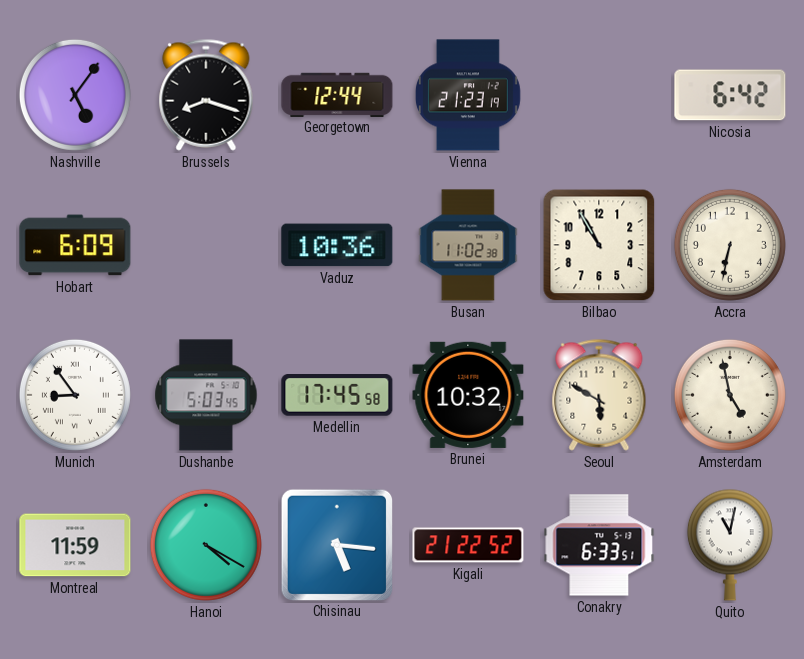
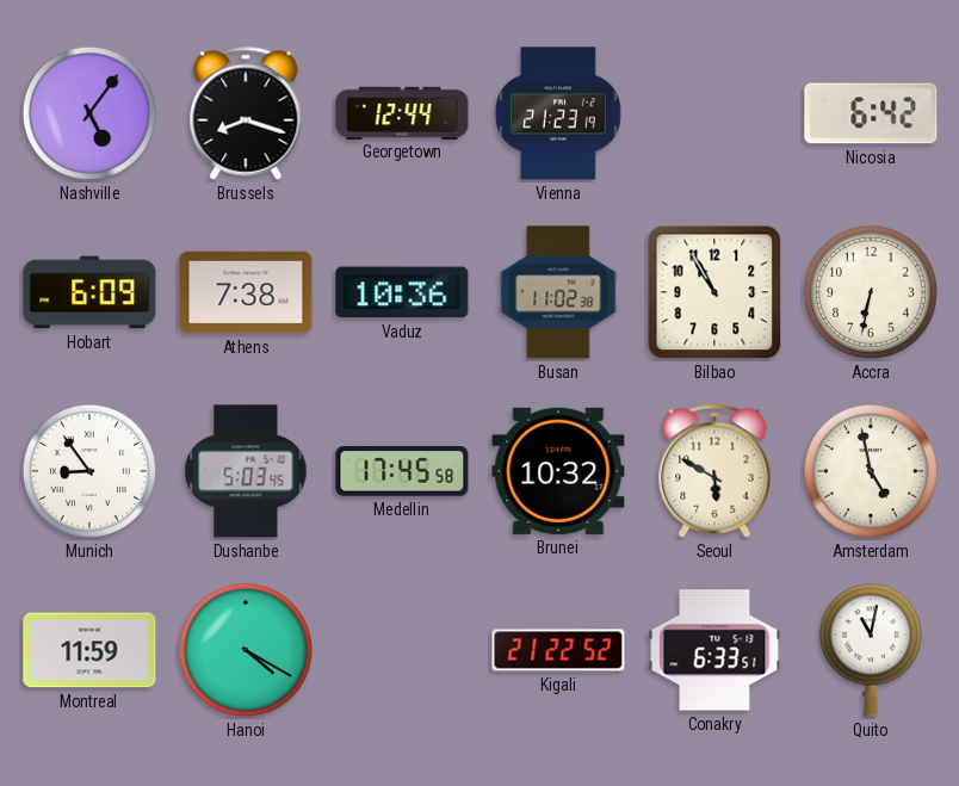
Athens: none -> 7:38
Chisinau: 5:16 -> none
